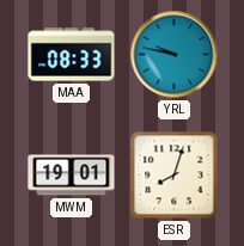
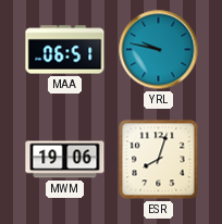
MAA: 08:33 -> 06:51
MWM: 19:01 -> 19:06
